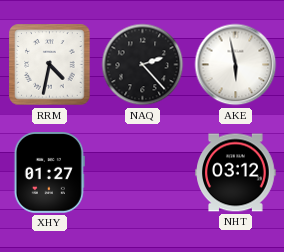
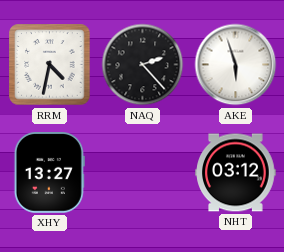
AKE: 5:58 -> 5:57
XHY: 01:27 -> 13:27
